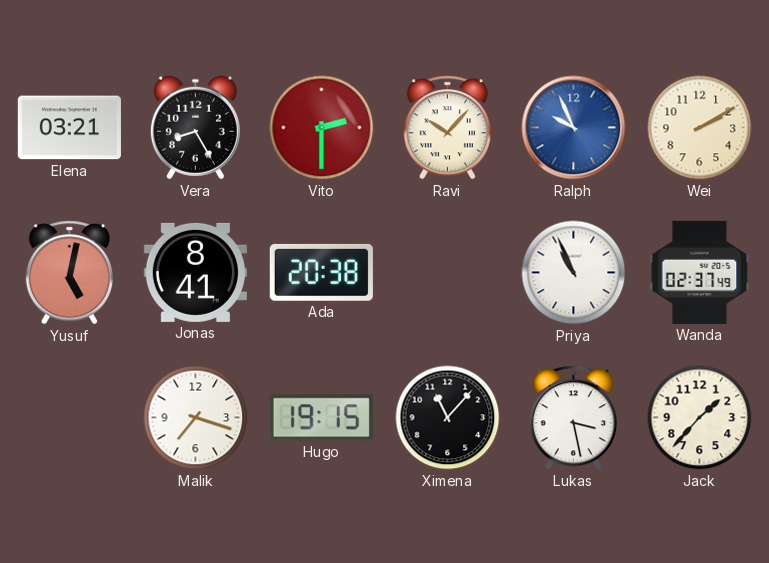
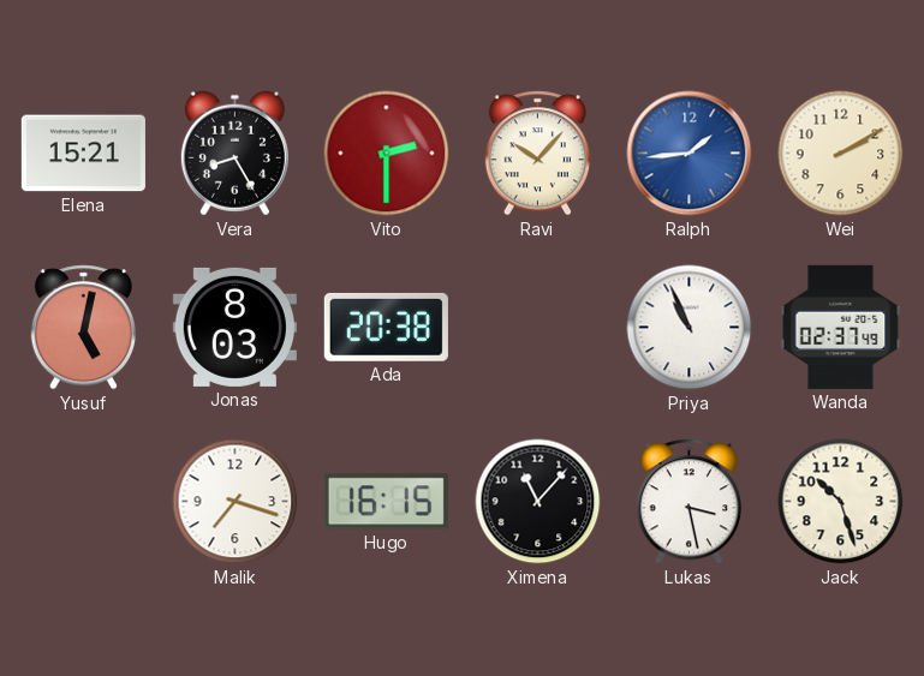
Elena: 03:21 -> 15:21
Ralph: 9:56 -> 1:44
Jonas: 8:41 -> 8:03
Hugo: 19:15 -> 16:15
Jack: 1:37 -> 10:27
